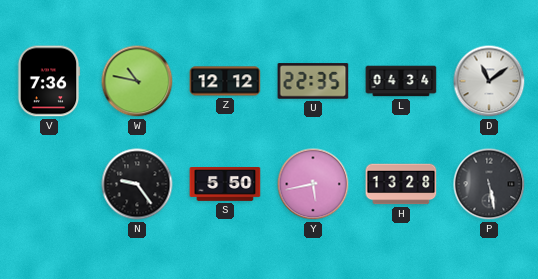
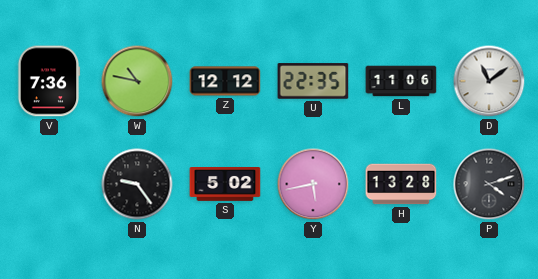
L: 04:34 -> 11:06
S: 5:50 -> 5:02
P: 5:28 -> 4:12
